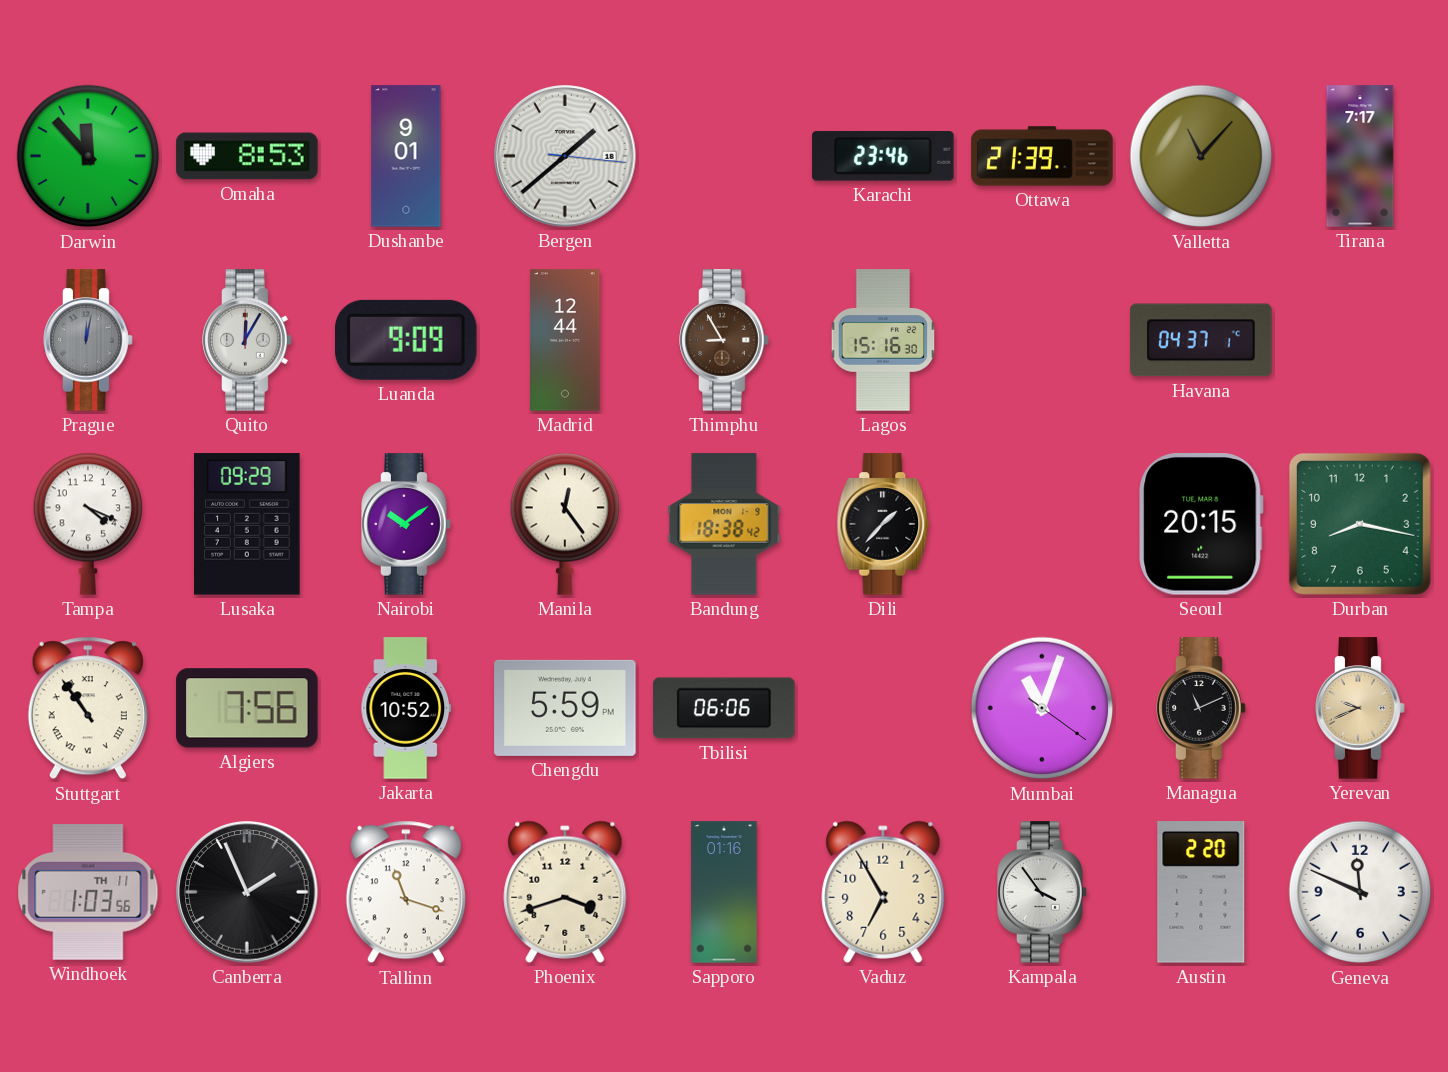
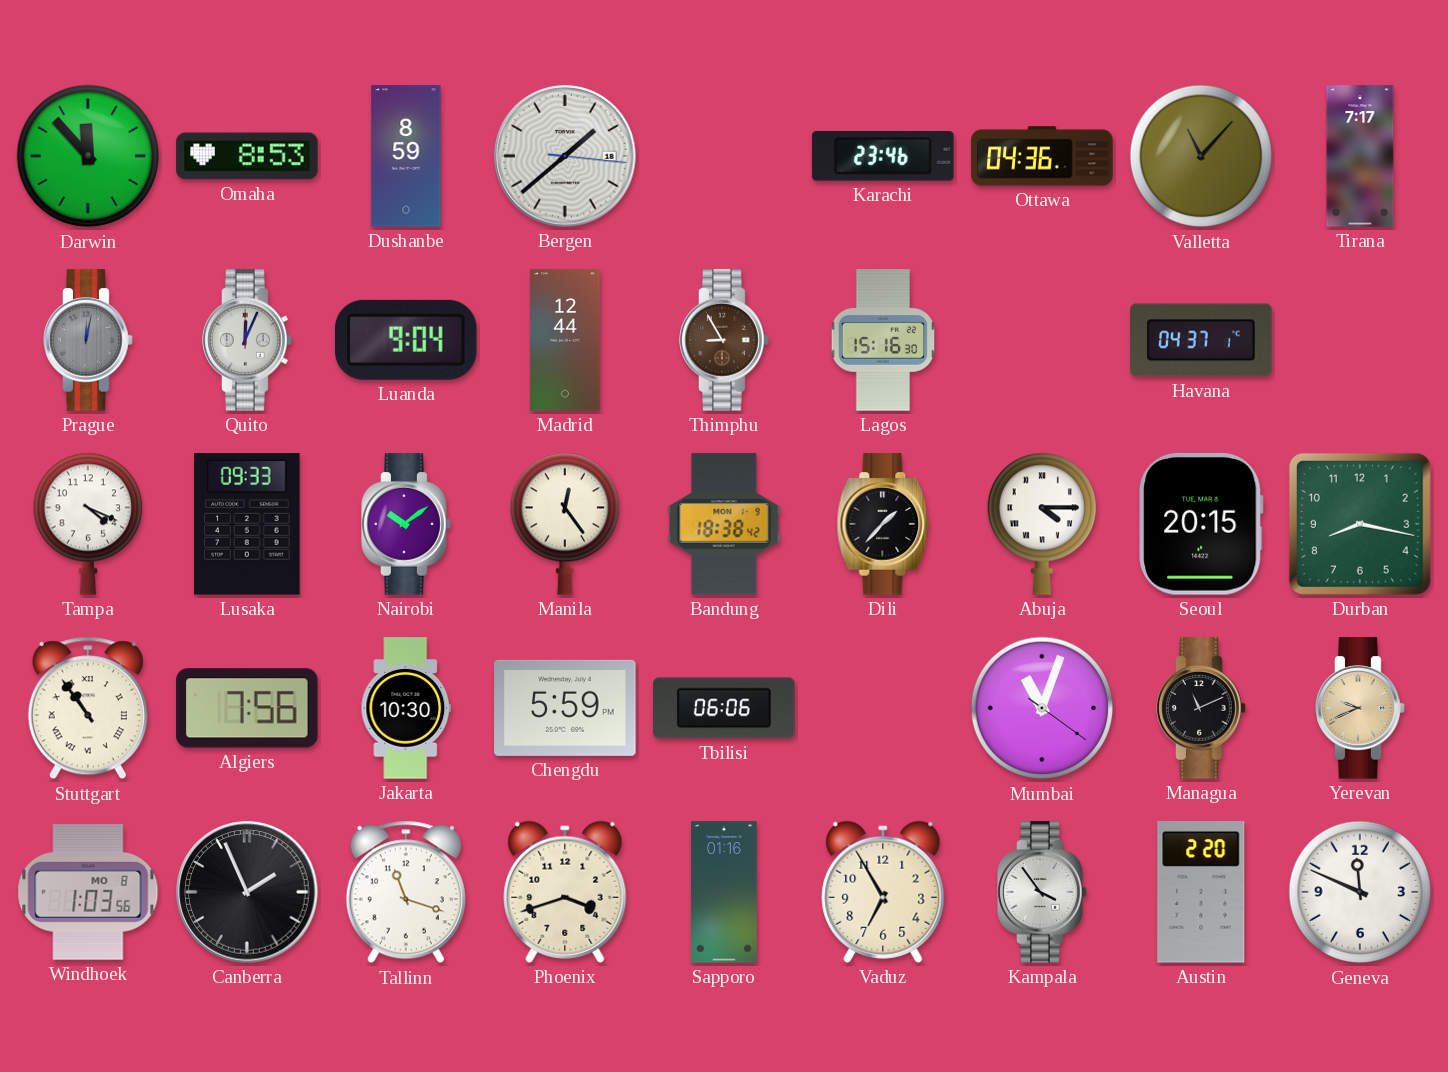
Dushanbe: 9:01 -> 8:59
Ottawa: 21:39 -> 04:36
Quito: 12:05 -> 12:04
Luanda: 9:09 -> 9:04
Lusaka: 09:29 -> 09:33
Abuja: none -> 4:15
Jakarta: 10:52 -> 10:30
Windhoek date: TH 11 -> MO 8
